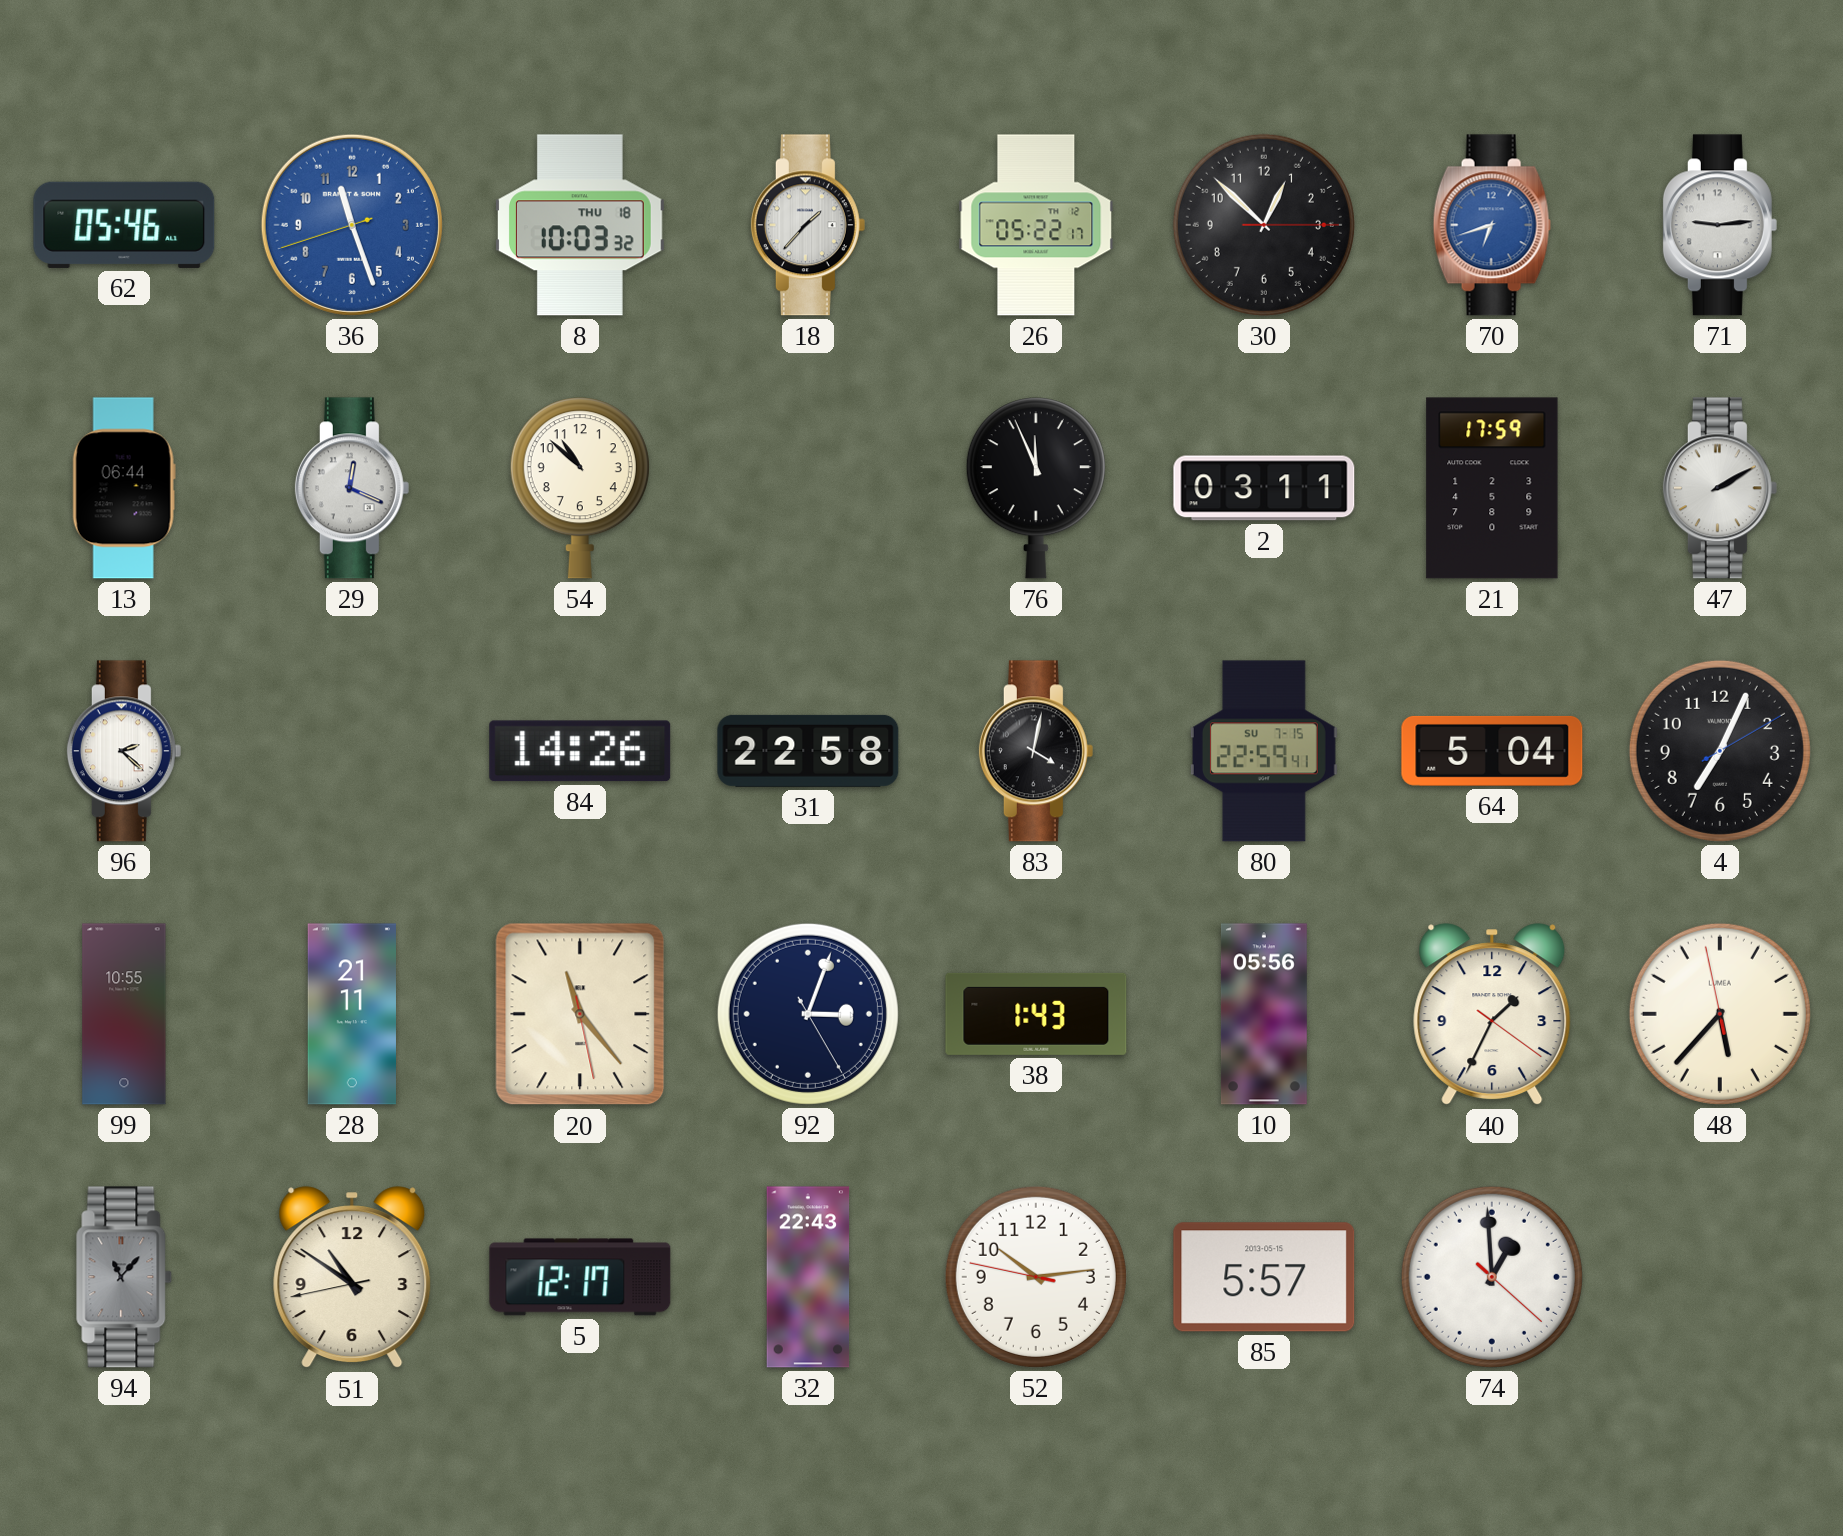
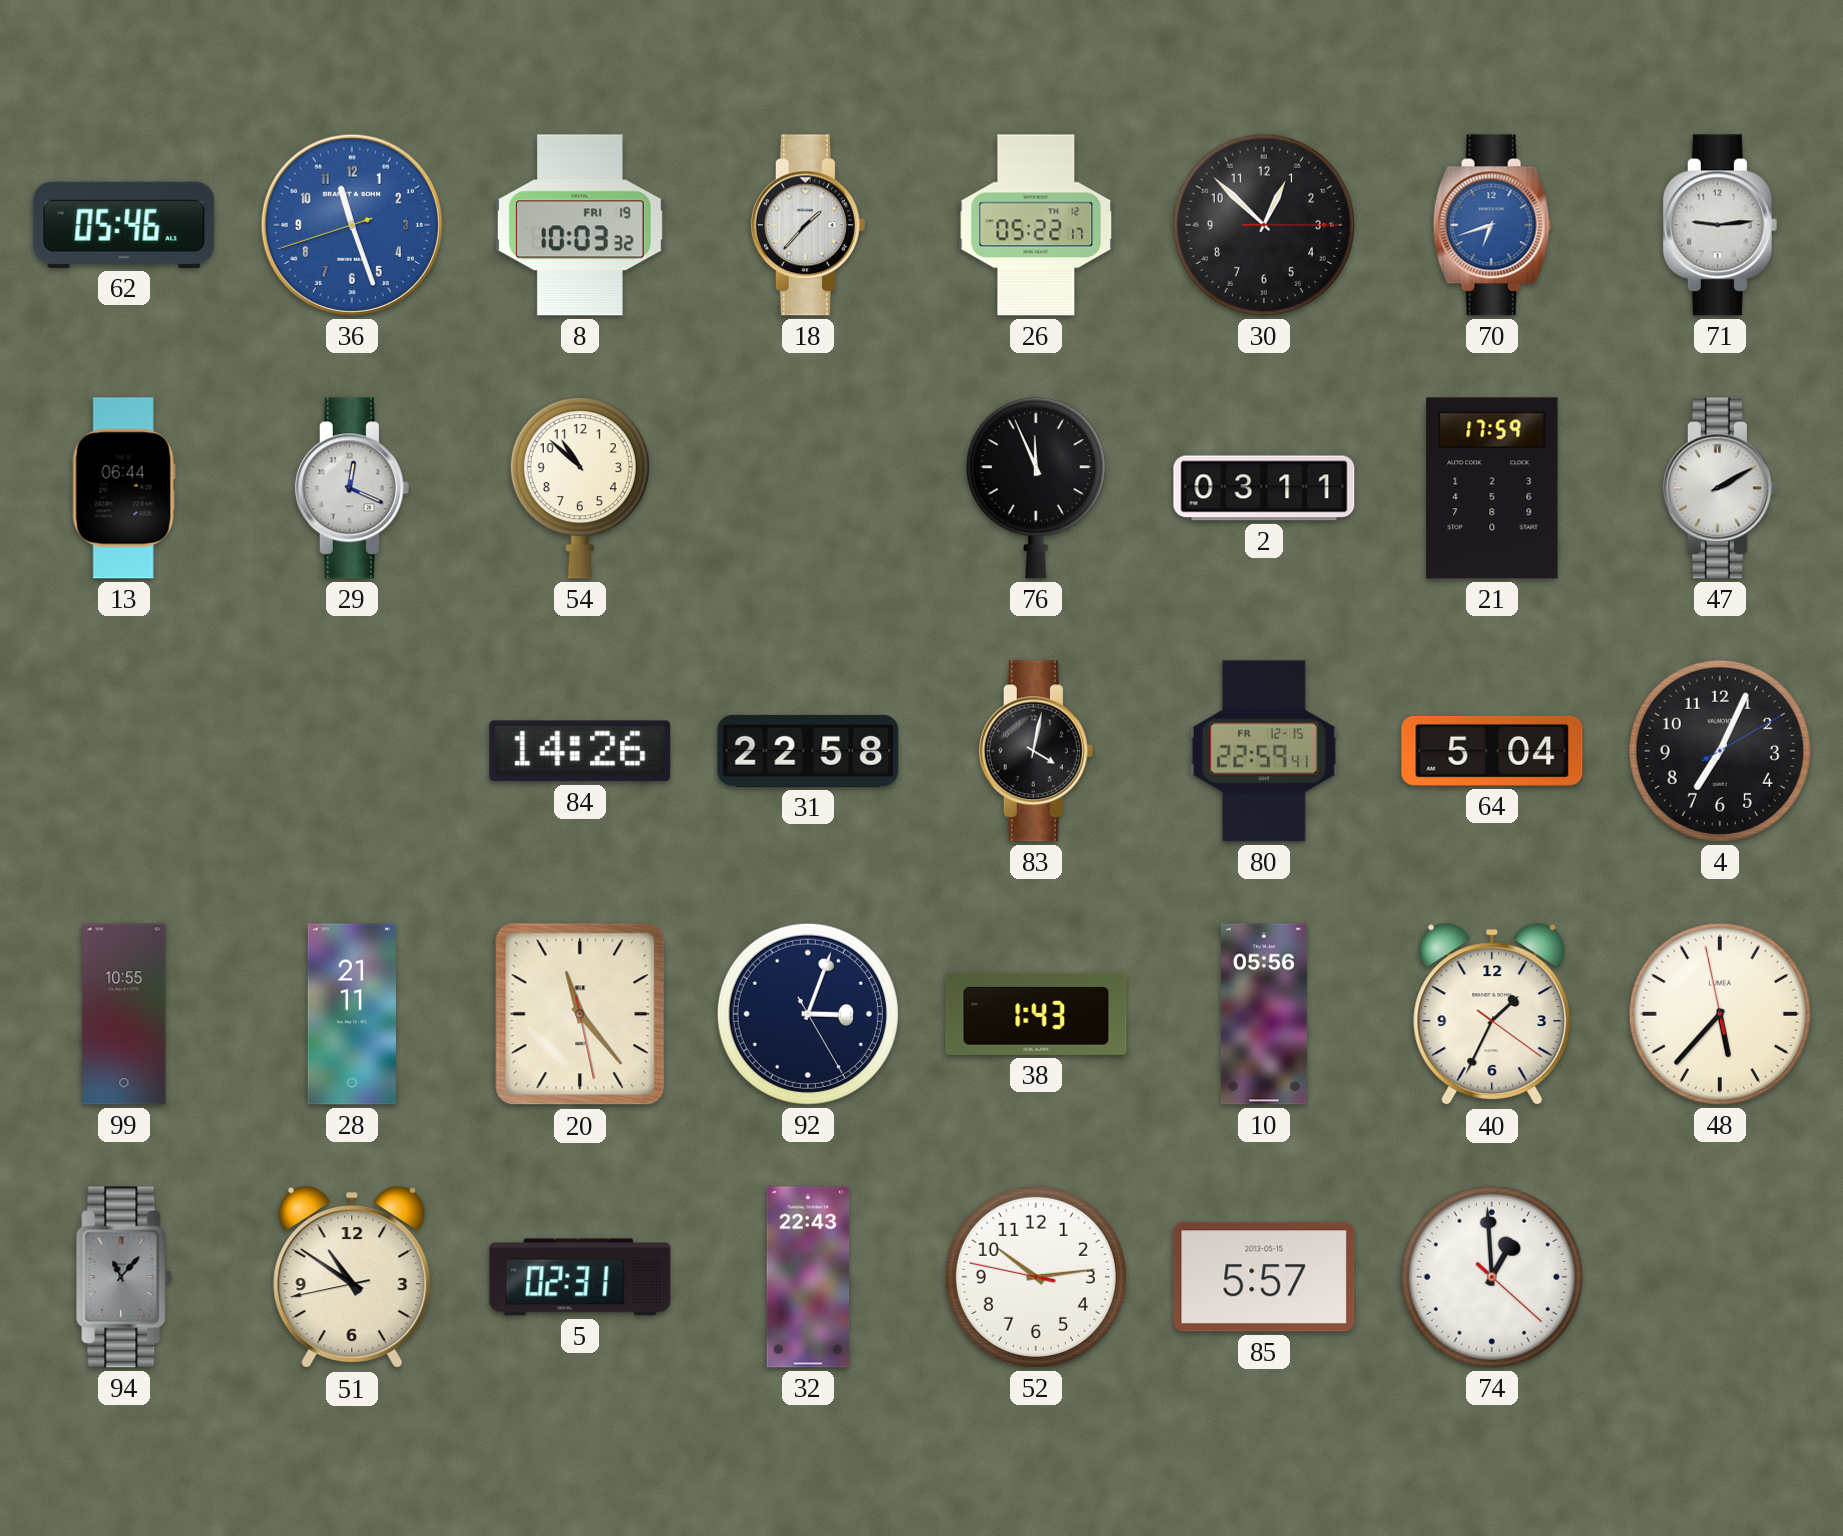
8 date: THU 18 -> FRI 19
96: 2:22 -> none
80 date: SU 7-15 -> FR 12-15
5: 12:17 -> 02:31
